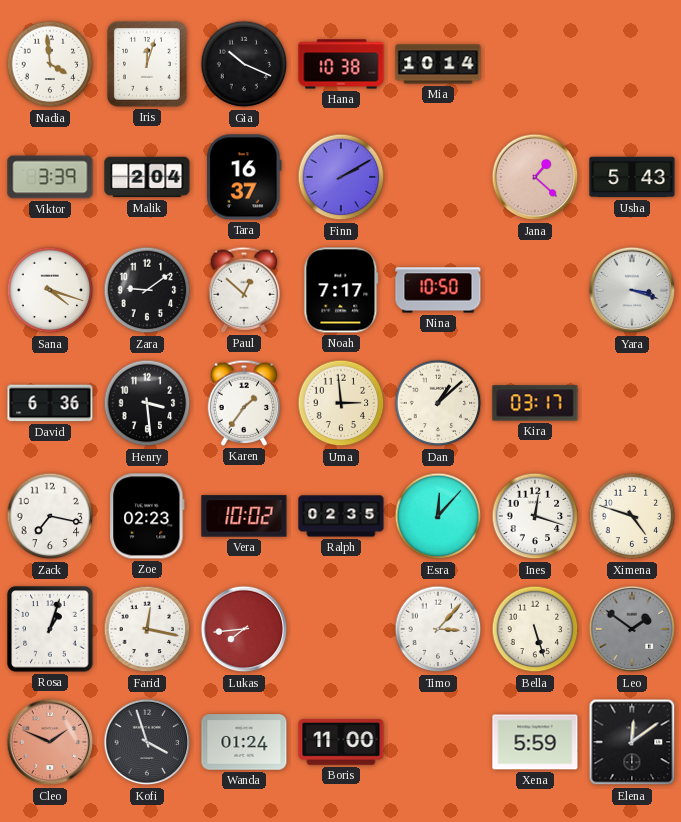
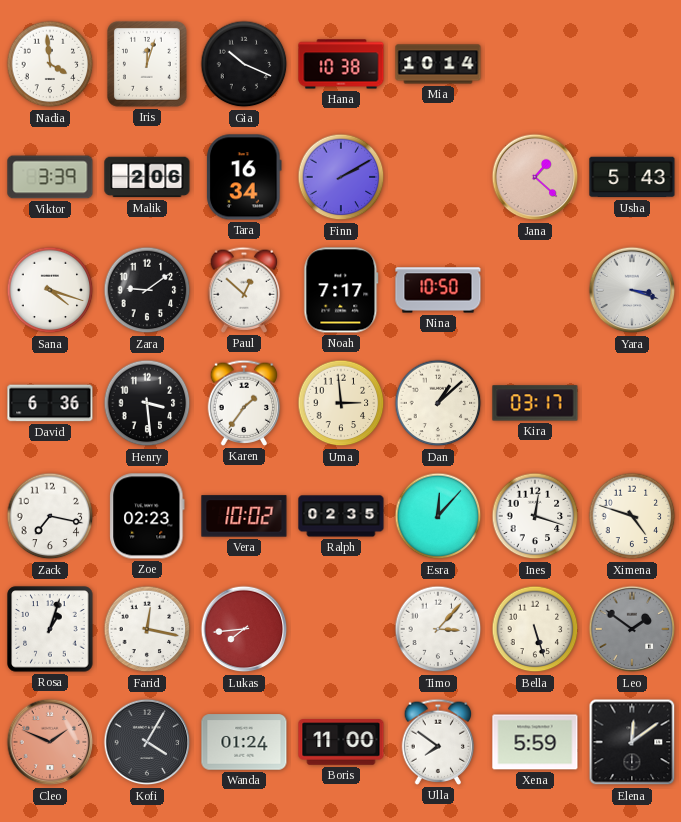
Malik: 2:04 -> 2:06
Tara: 16:37 -> 16:34
Kofi: 3:57 -> 4:05
Ulla: none -> 7:51
